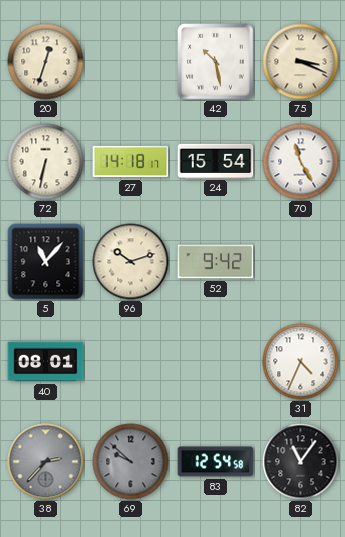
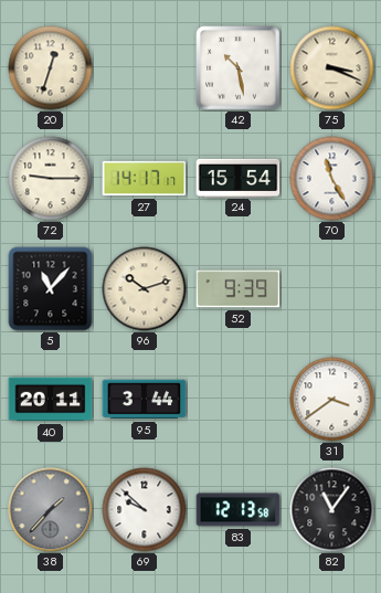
72: 6:32 -> 9:15
27: 14:18 -> 14:17
52: 9:42 -> 9:39
40: 08:01 -> 20:11
95: none -> 3:44
31: 4:34 -> 3:39
38: 2:37 -> 1:37
69 dial: grey -> white
83: 12:54 -> 12:13
